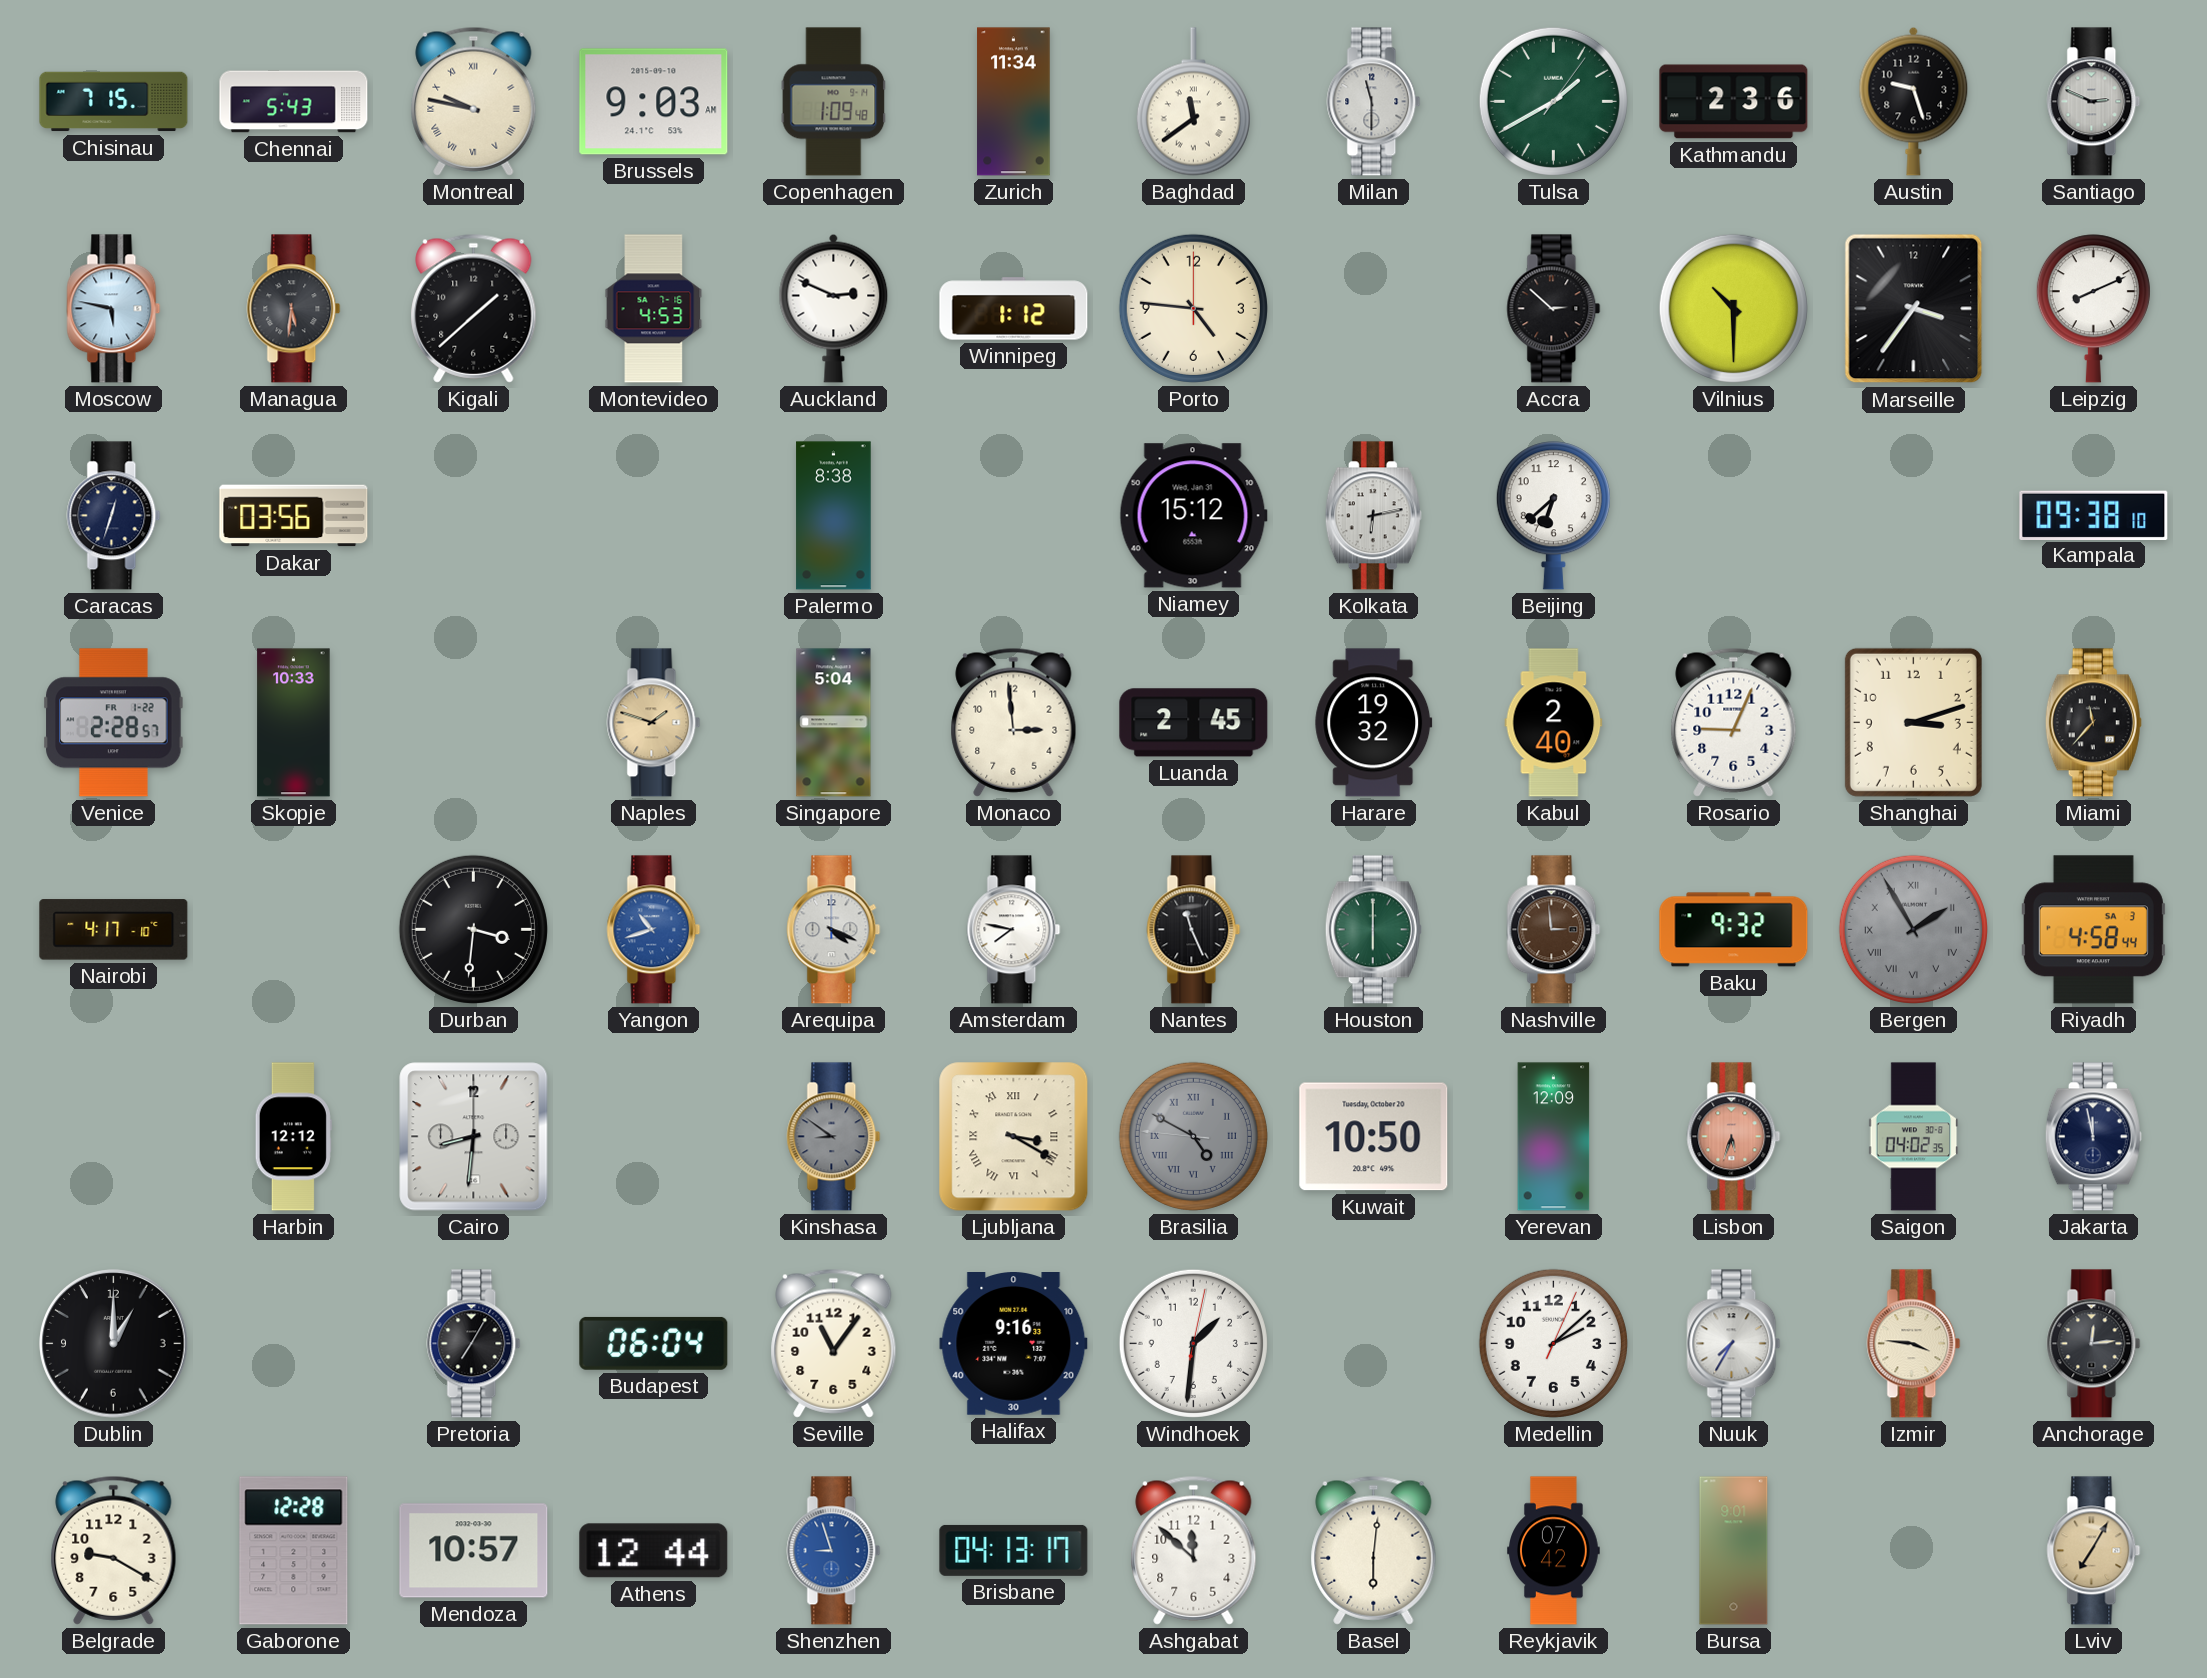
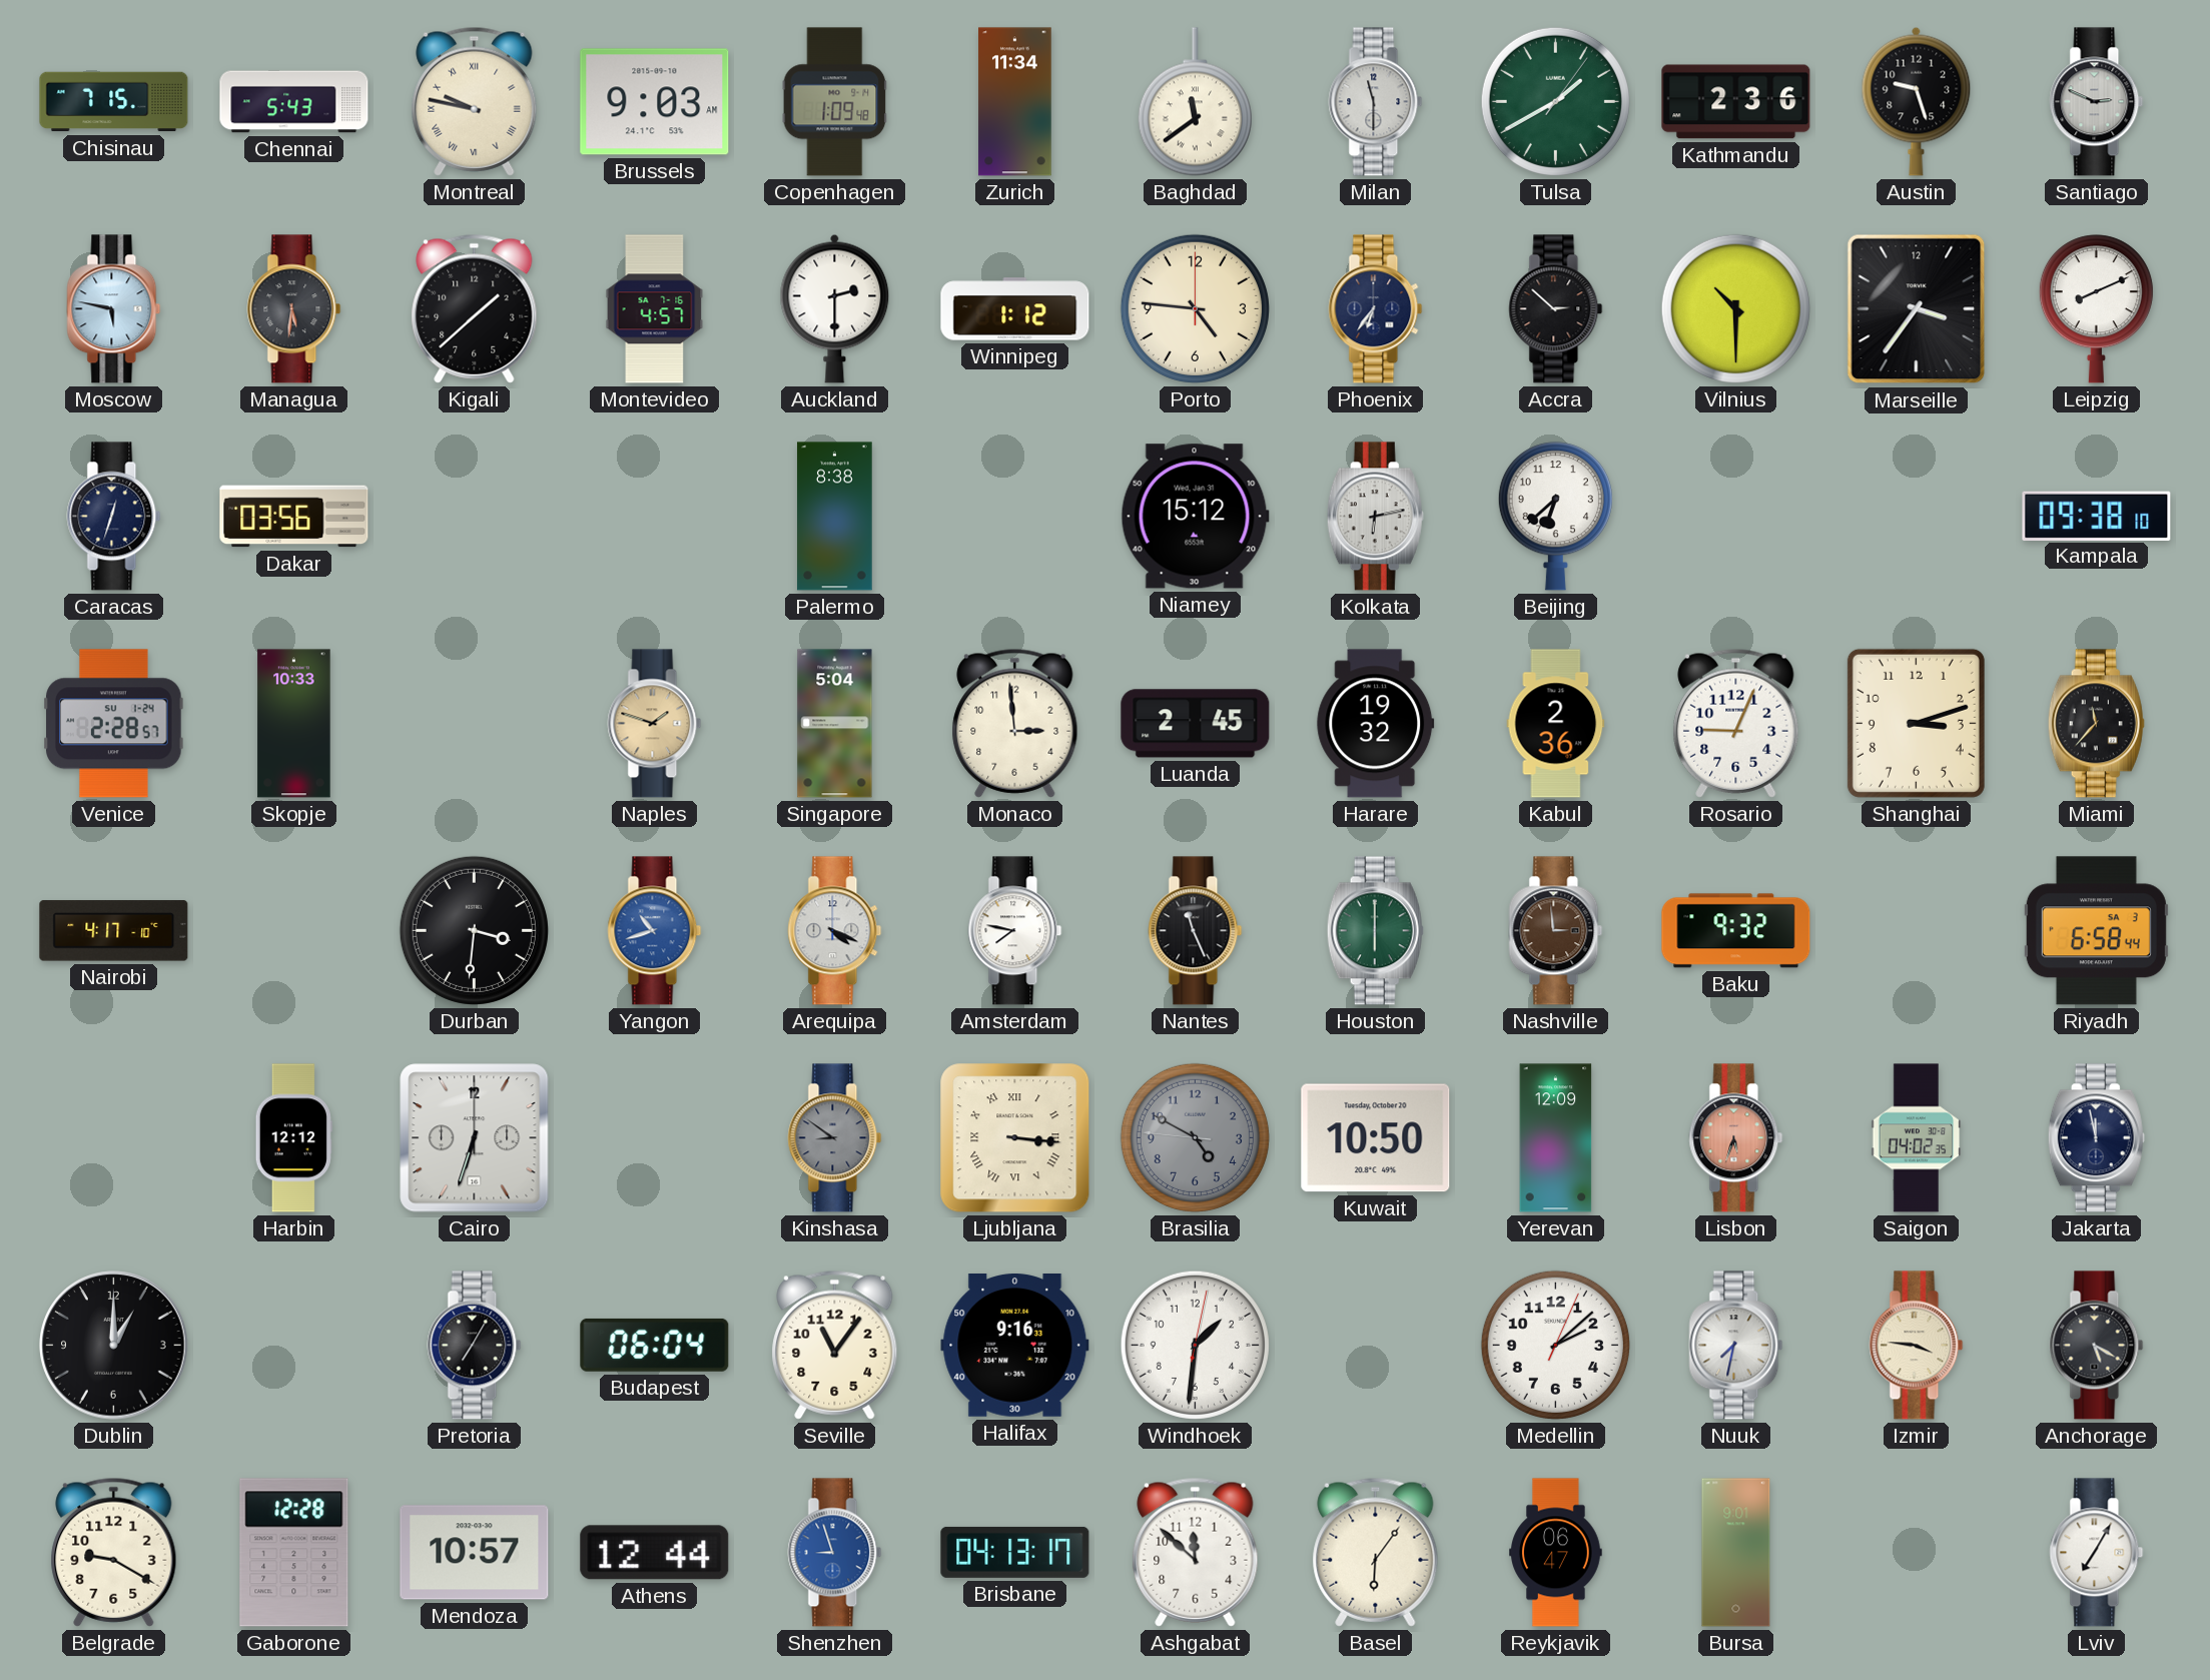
Montevideo: 4:53 -> 4:57
Auckland: 2:49 -> 2:30
Phoenix: none -> 6:36
Venice date: FR 1-22 -> SU 1-24
Kabul: 2:40 -> 2:36
Bergen: 1:55 -> none
Riyadh: 4:58 -> 6:58
Cairo: 8:31 -> 6:33
Ljubljana: 3:20 -> 3:16
Brasilia numerals: Roman -> Arabic
Nuuk: 7:35 -> 7:32
Anchorage: 12:14 -> 5:20
Basel: 6:01 -> 6:06
Reykjavik: 07:42 -> 06:47
Lviv dial: champagne -> white
